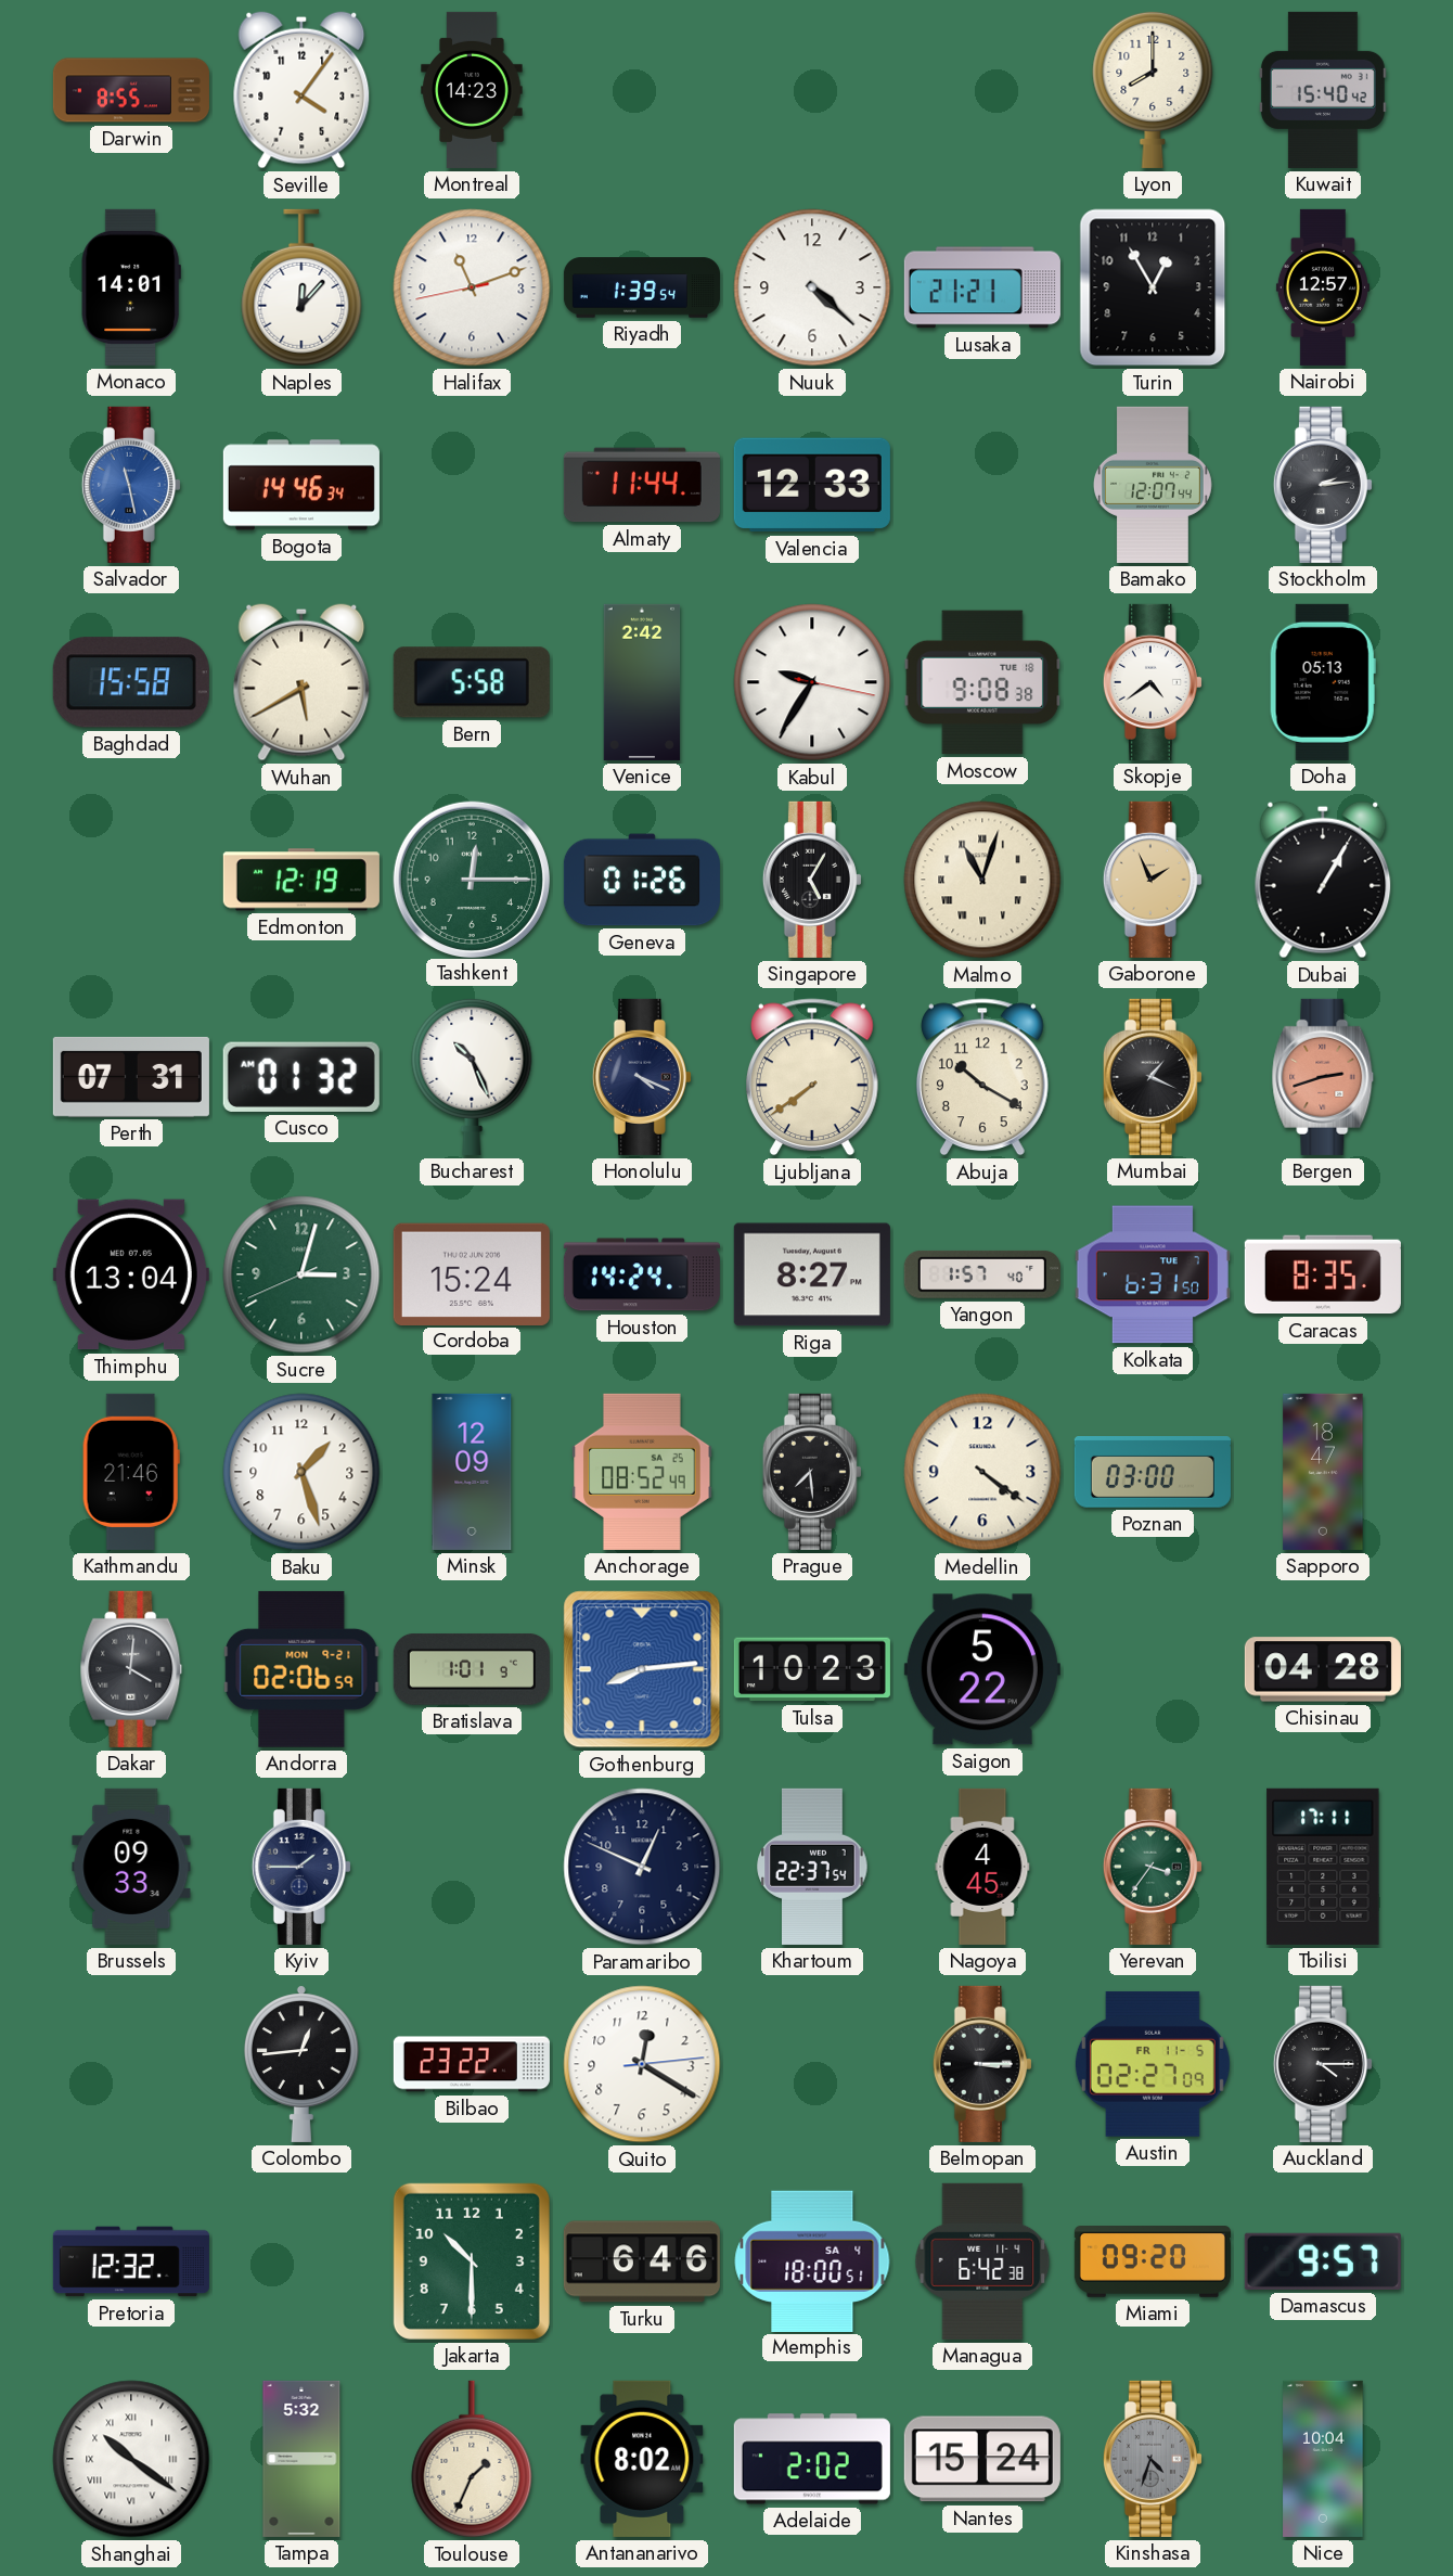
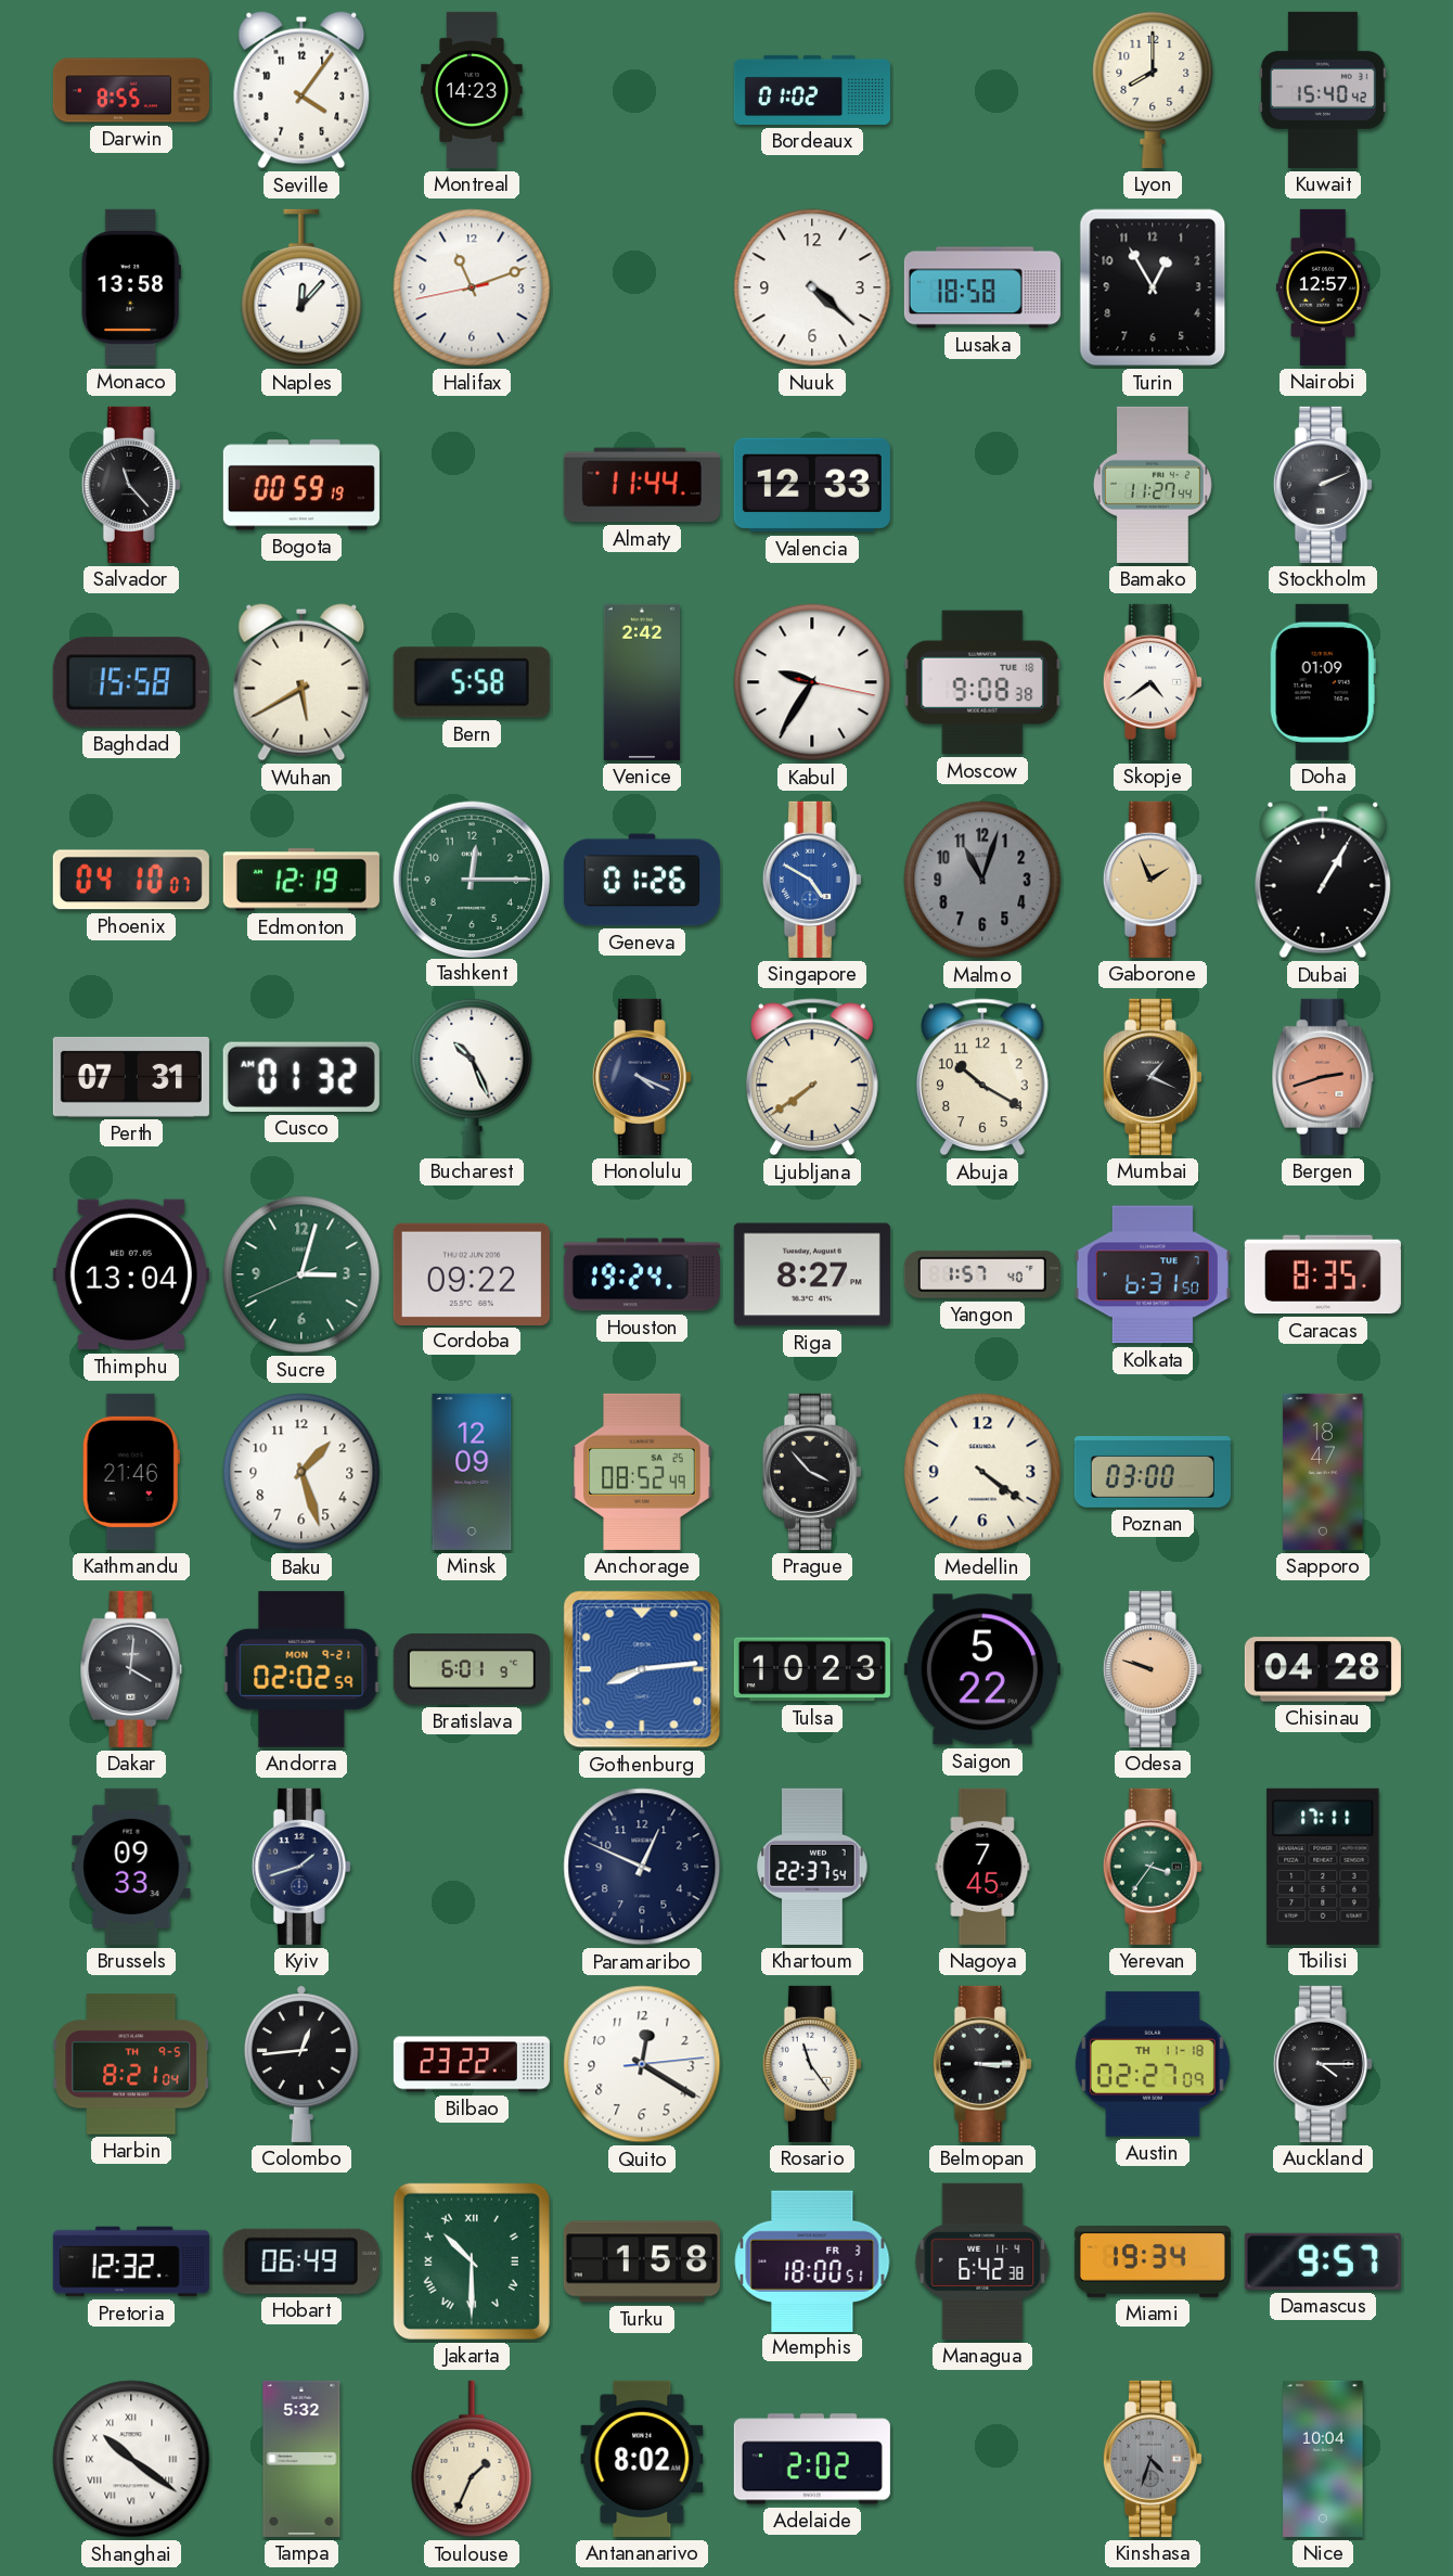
Bordeaux: none -> 01:02
Monaco: 14:01 -> 13:58
Riyadh: 1:39 -> none
Lusaka: 21:21 -> 18:58
Salvador: 11:28 -> 11:23
Salvador dial: blue -> black
Bogota: 14:46 -> 00:59
Bamako: 12:07 -> 11:27
Stockholm: 2:14 -> 2:11
Doha: 05:13 -> 01:09
Phoenix: none -> 04:10
Singapore: 5:05 -> 4:50
Singapore dial: black -> blue
Malmo dial: cream -> grey
Malmo numerals: Roman -> Arabic
Cordoba: 15:24 -> 09:22
Houston: 14:24 -> 19:24
Prague: 7:29 -> 3:53
Andorra: 02:06 -> 02:02
Bratislava: 1:01 -> 6:01
Odesa: none -> 9:48
Kyiv: 1:45 -> 1:42
Nagoya: 4:45 -> 7:45
Harbin: none -> 8:21
Rosario: none -> 11:24
Austin date: FR 11-5 -> TH 11-18
Hobart: none -> 06:49
Jakarta numerals: Arabic -> Roman
Turku: 6:46 -> 1:58
Memphis date: SA 4 -> FR 3
Miami: 09:20 -> 19:34
Nantes: 15:24 -> none
